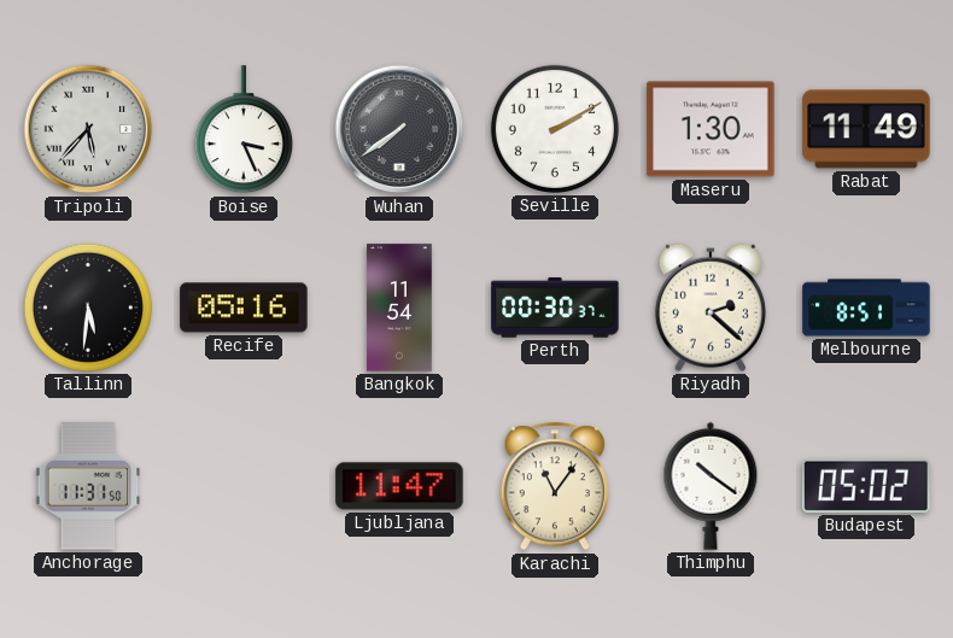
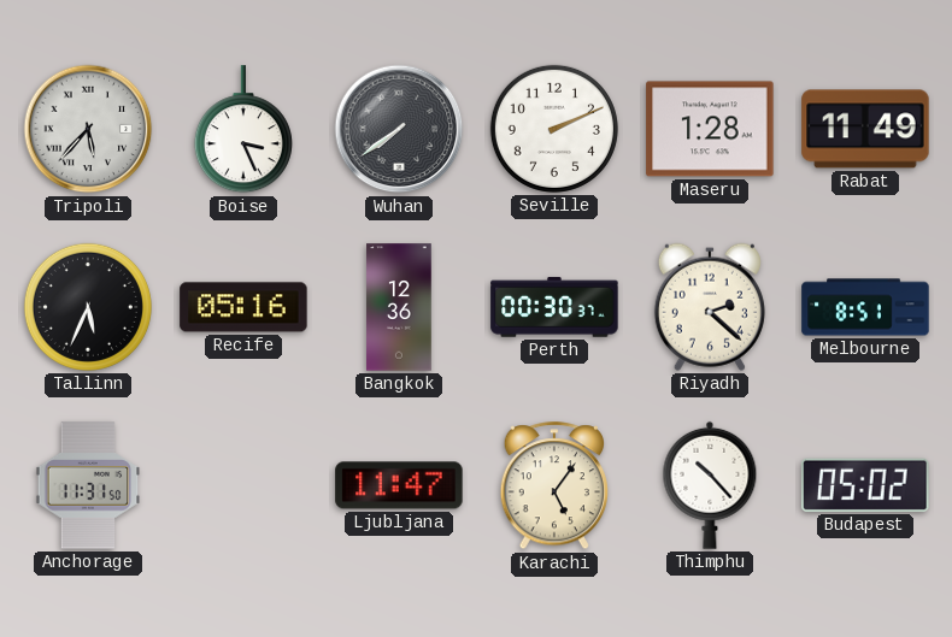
Seville: 2:10 -> 2:11
Maseru: 1:30 -> 1:28
Tallinn: 5:31 -> 5:34
Bangkok: 11:54 -> 12:36
Karachi: 11:06 -> 5:06
Thimphu: 10:21 -> 10:23
